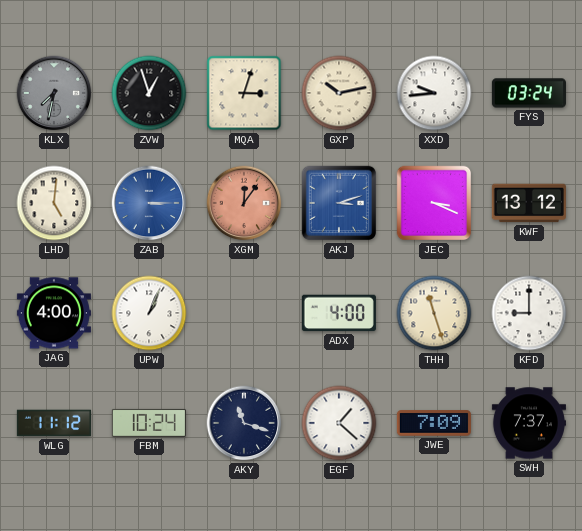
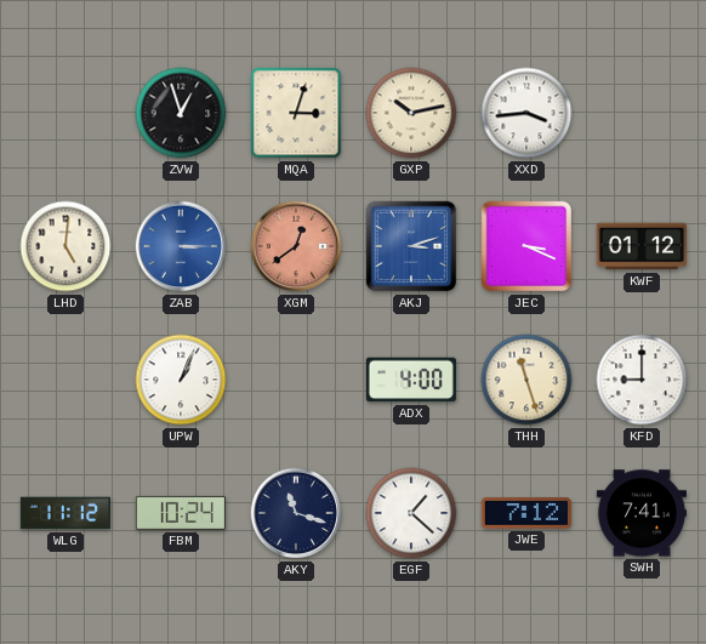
KLX: 7:32 -> none
XXD: 9:44 -> 3:44
FYS: 03:24 -> none
XGM: 12:06 -> 12:39
KWF: 13:12 -> 01:12
JAG: 4:00 -> none
JWE: 7:09 -> 7:12
SWH: 7:37 -> 7:41
